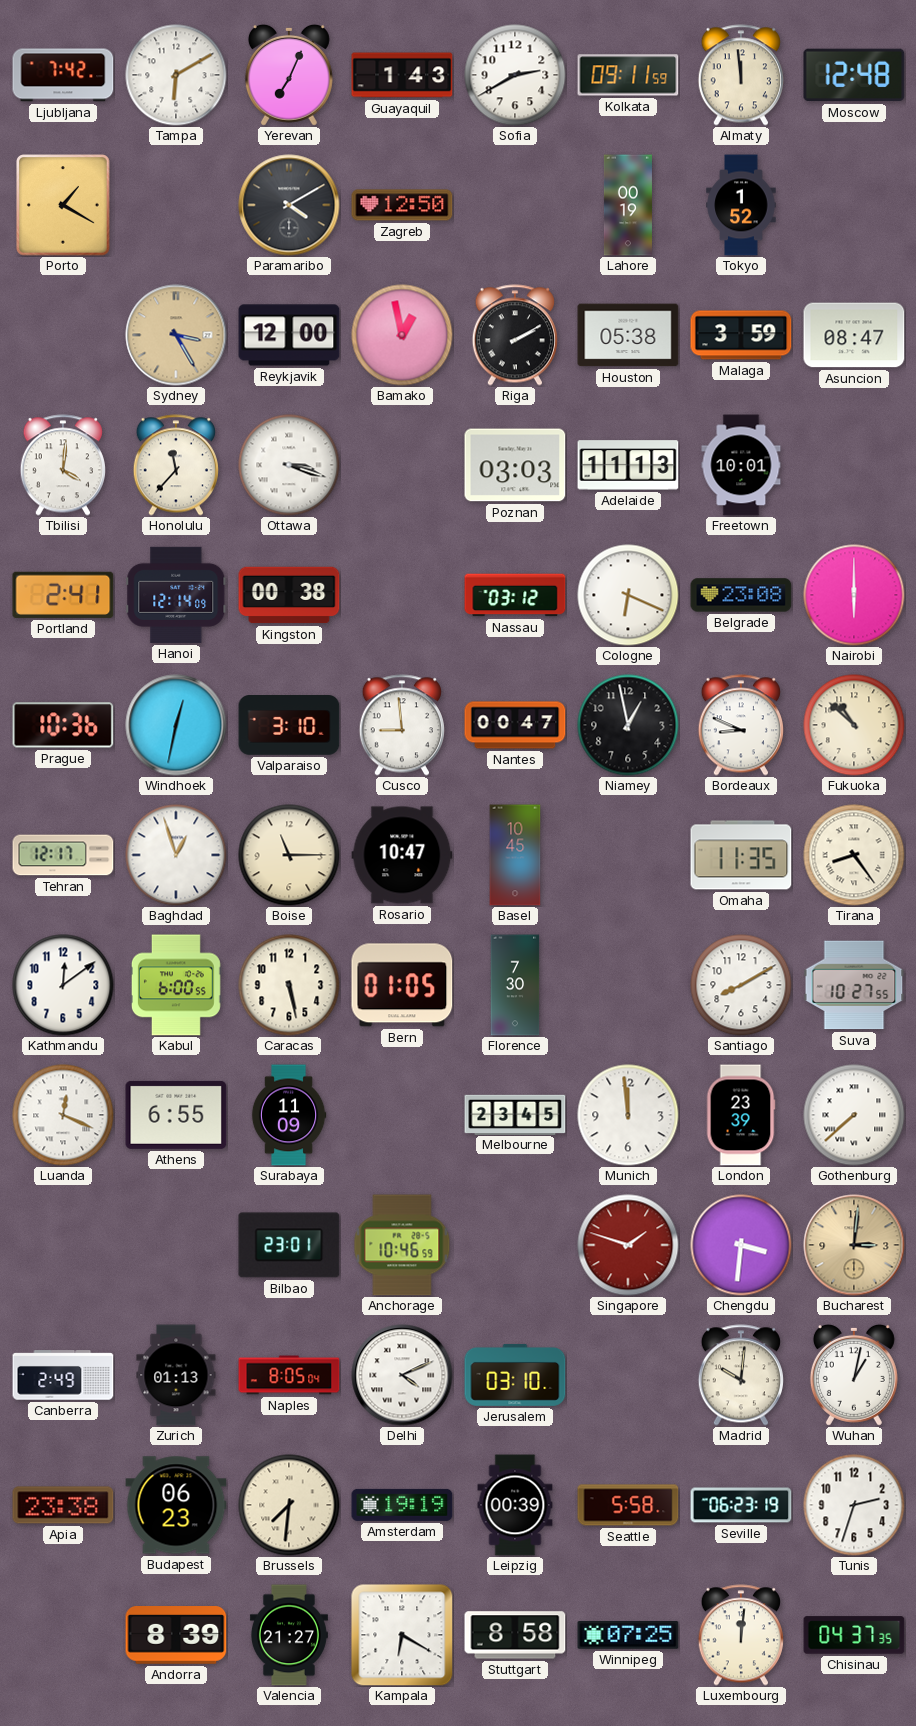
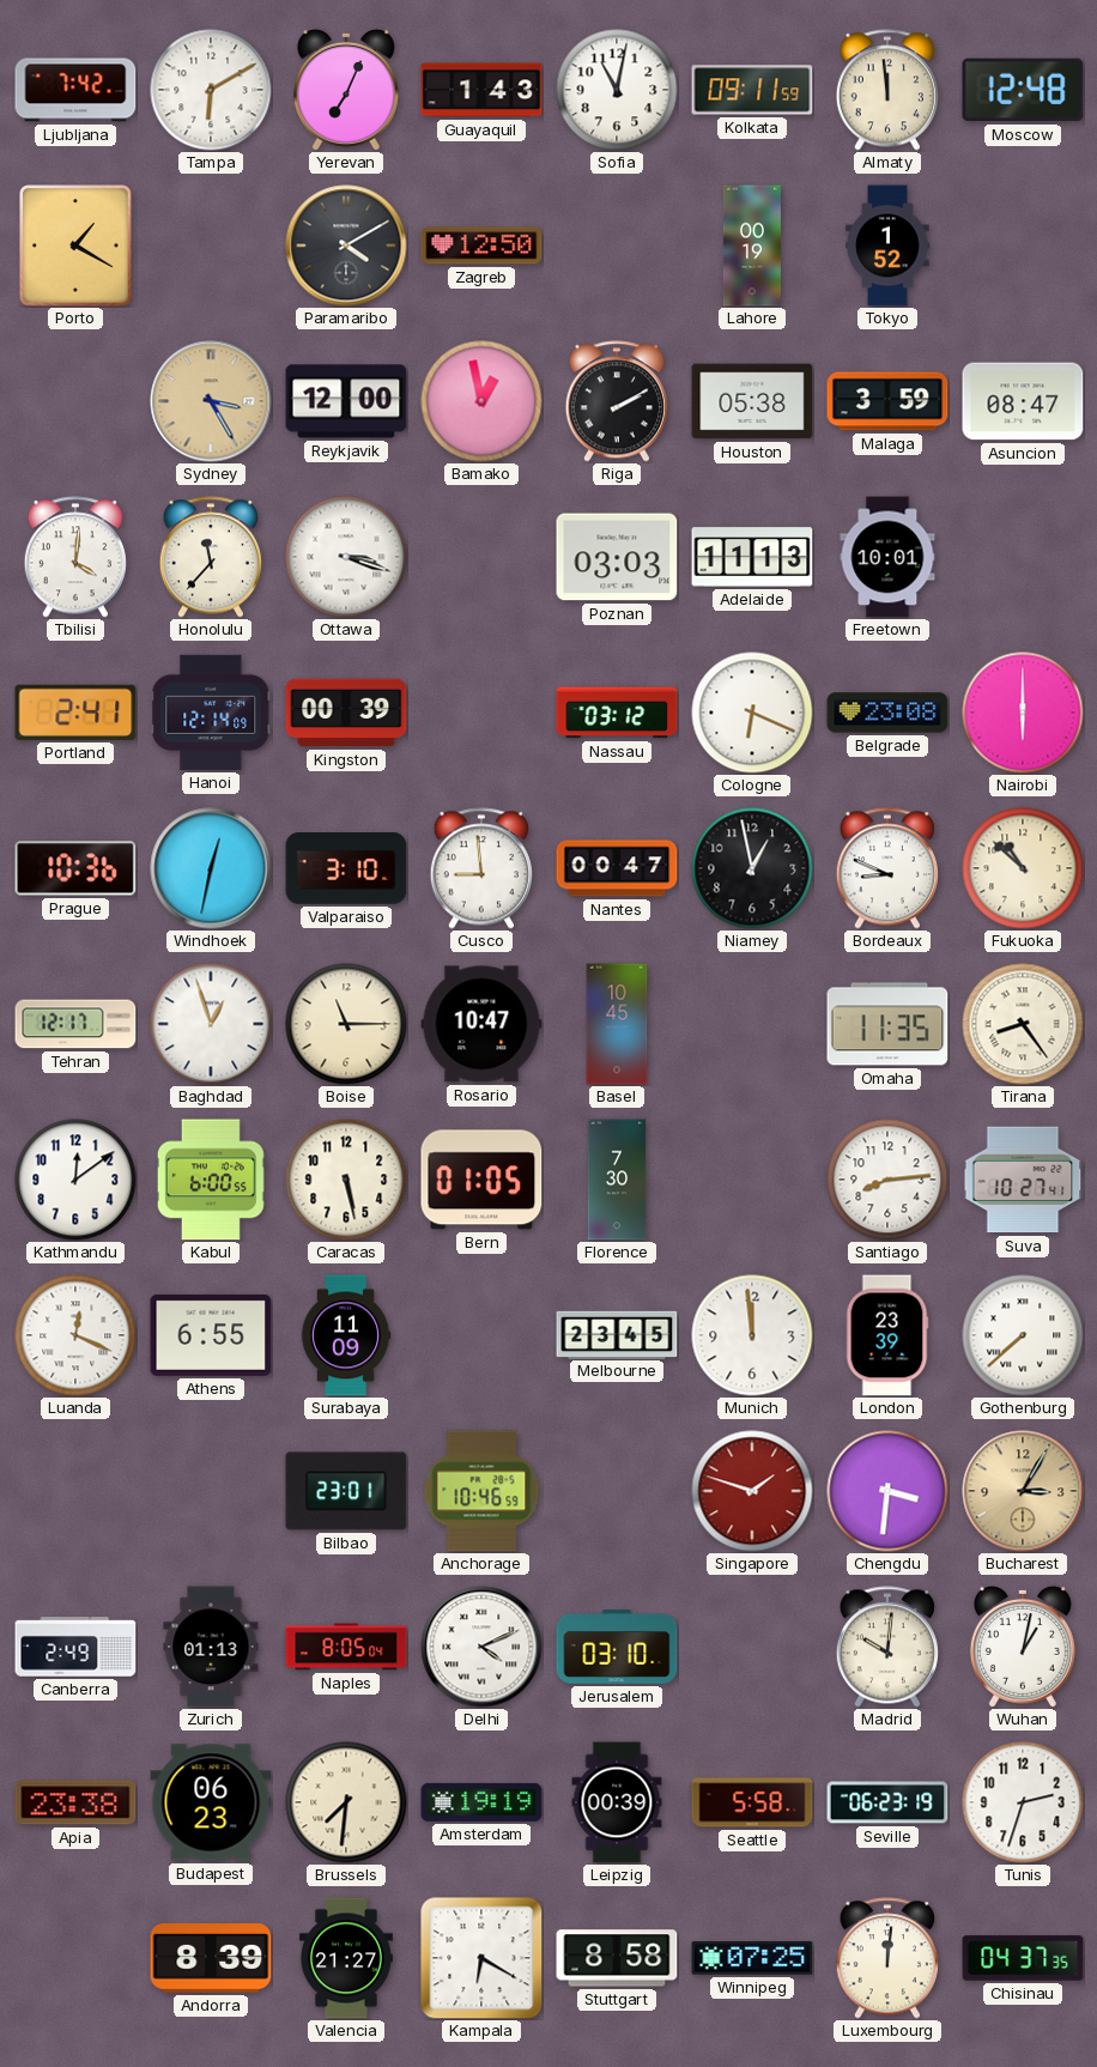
Sofia: 2:40 -> 11:02
Kingston: 00:38 -> 00:39
Santiago: 8:10 -> 8:14
Suva: 10:27:55 -> 10:27:41
Bucharest: 3:01 -> 3:05
